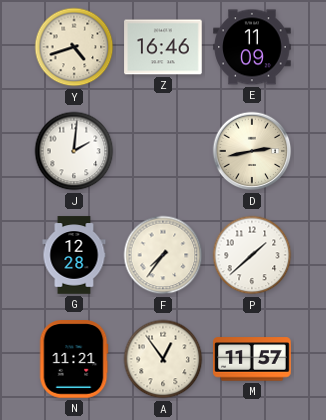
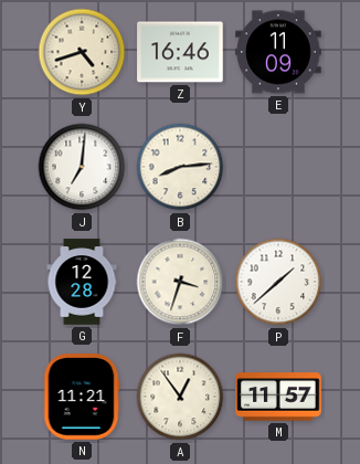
J: 2:01 -> 7:01
B: none -> 8:14
D: 2:43 -> none
F: 7:36 -> 3:33
